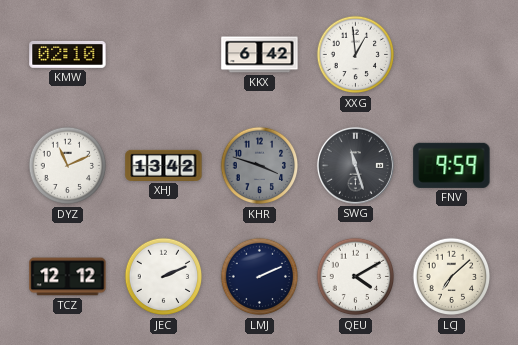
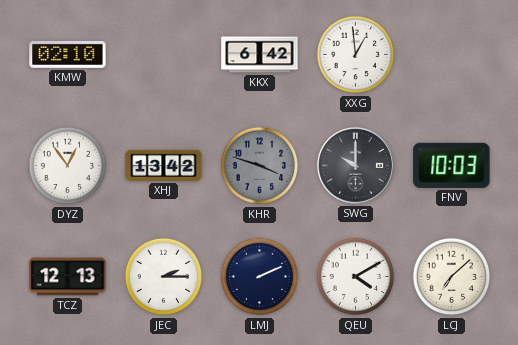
DYZ: 11:11 -> 12:54
SWG: 11:27 -> 10:00
FNV: 9:59 -> 10:03
TCZ: 12:12 -> 12:13
JEC: 2:11 -> 2:15
